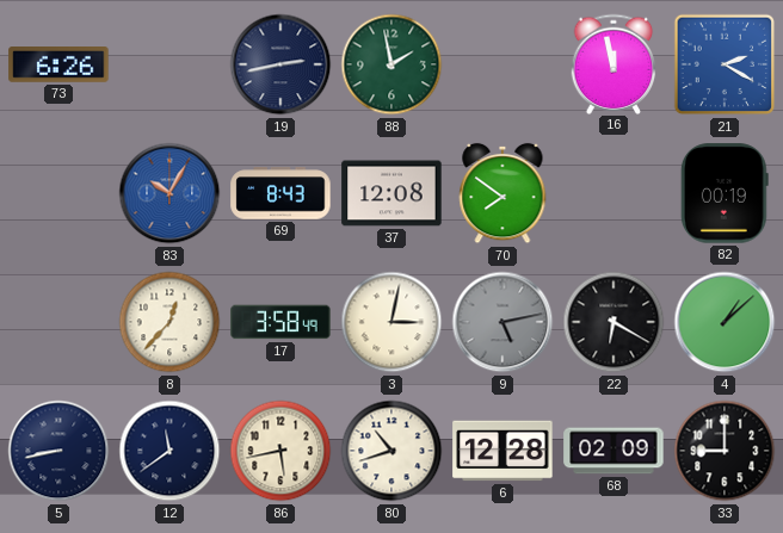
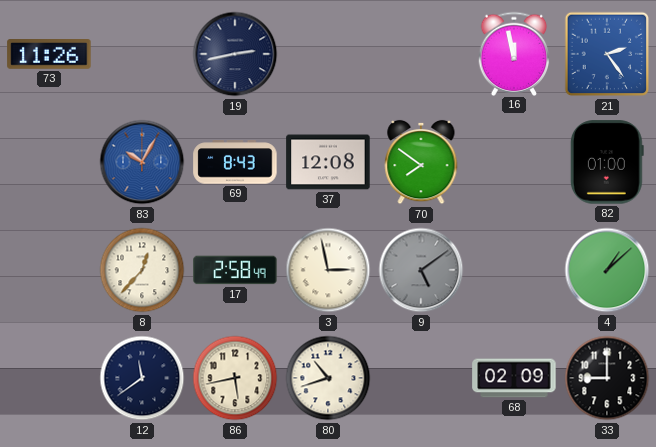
73: 6:26 -> 11:26
88: 1:58 -> none
21: 2:20 -> 2:24
82: 00:19 -> 01:00
17: 3:58 -> 2:58
3: 3:02 -> 2:58
9: 5:13 -> 5:09
22: 6:20 -> none
5: 8:43 -> none
6: 12:28 -> none
